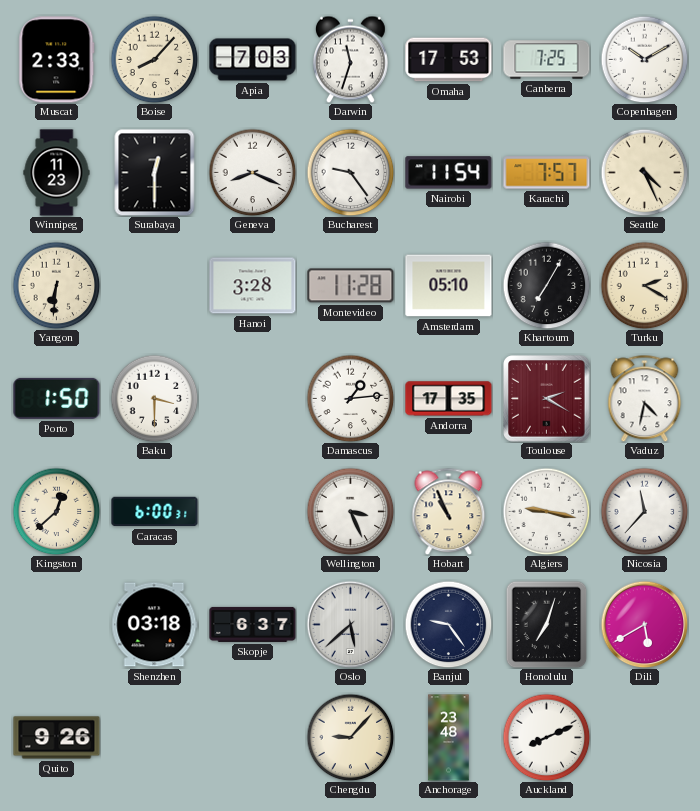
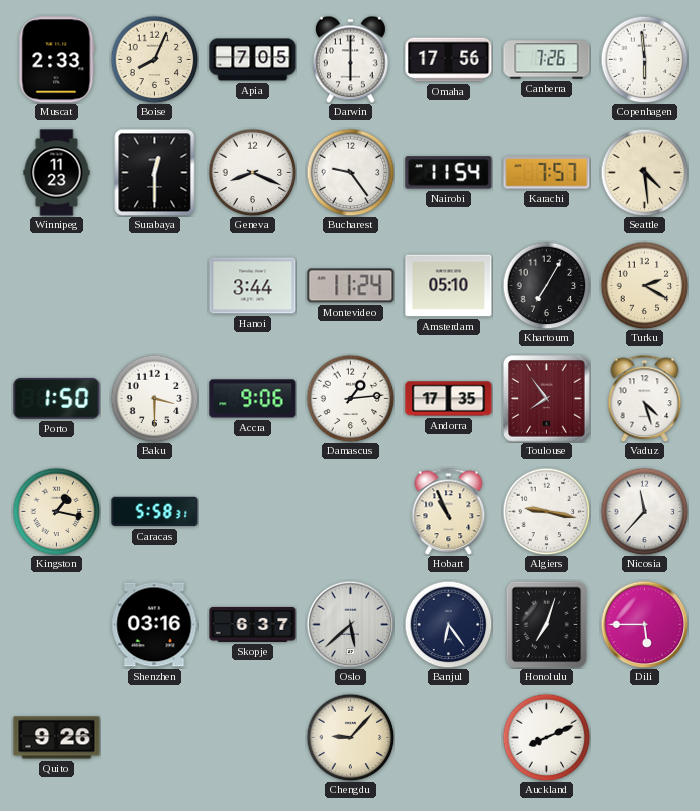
Boise: 8:07 -> 8:04
Apia: 7:03 -> 7:05
Darwin: 11:33 -> 6:00
Omaha: 17:53 -> 17:56
Canberra: 7:25 -> 7:26
Copenhagen: 10:10 -> 5:59
Seattle: 4:26 -> 4:29
Yangon: 6:31 -> none
Hanoi: 3:28 -> 3:44
Montevideo: 11:28 -> 11:24
Accra: none -> 9:06
Toulouse: 2:20 -> 7:54
Vaduz: 4:32 -> 4:27
Kingston: 12:38 -> 1:17
Caracas: 6:00 -> 5:58
Wellington: 3:26 -> none
Shenzhen: 03:18 -> 03:16
Banjul: 9:24 -> 6:24
Dili: 5:40 -> 5:45
Anchorage: 23:48 -> none
